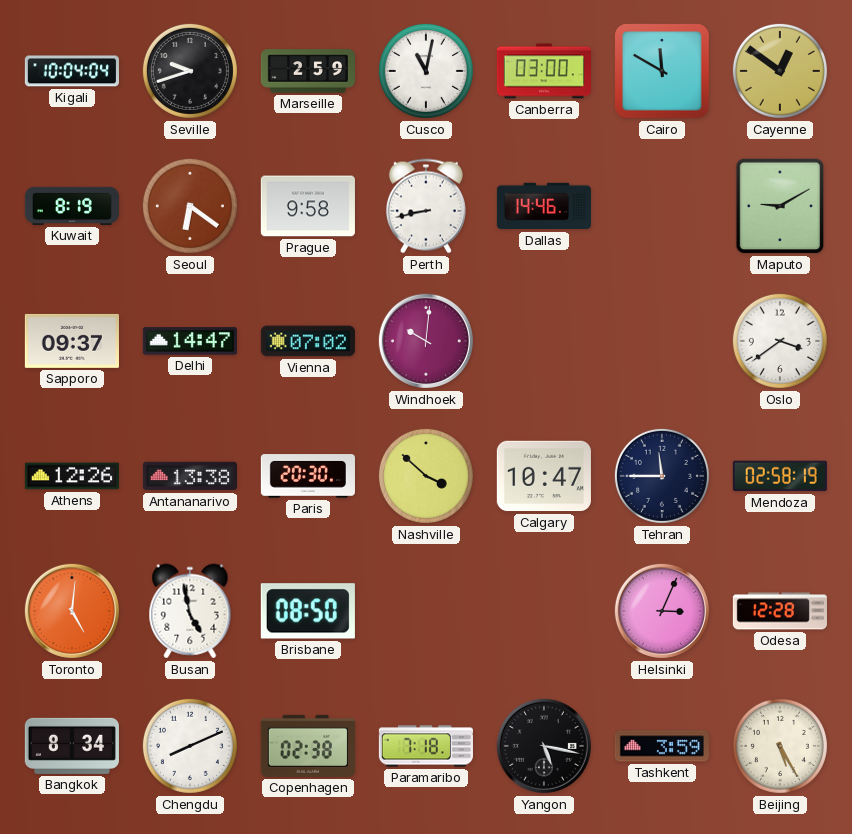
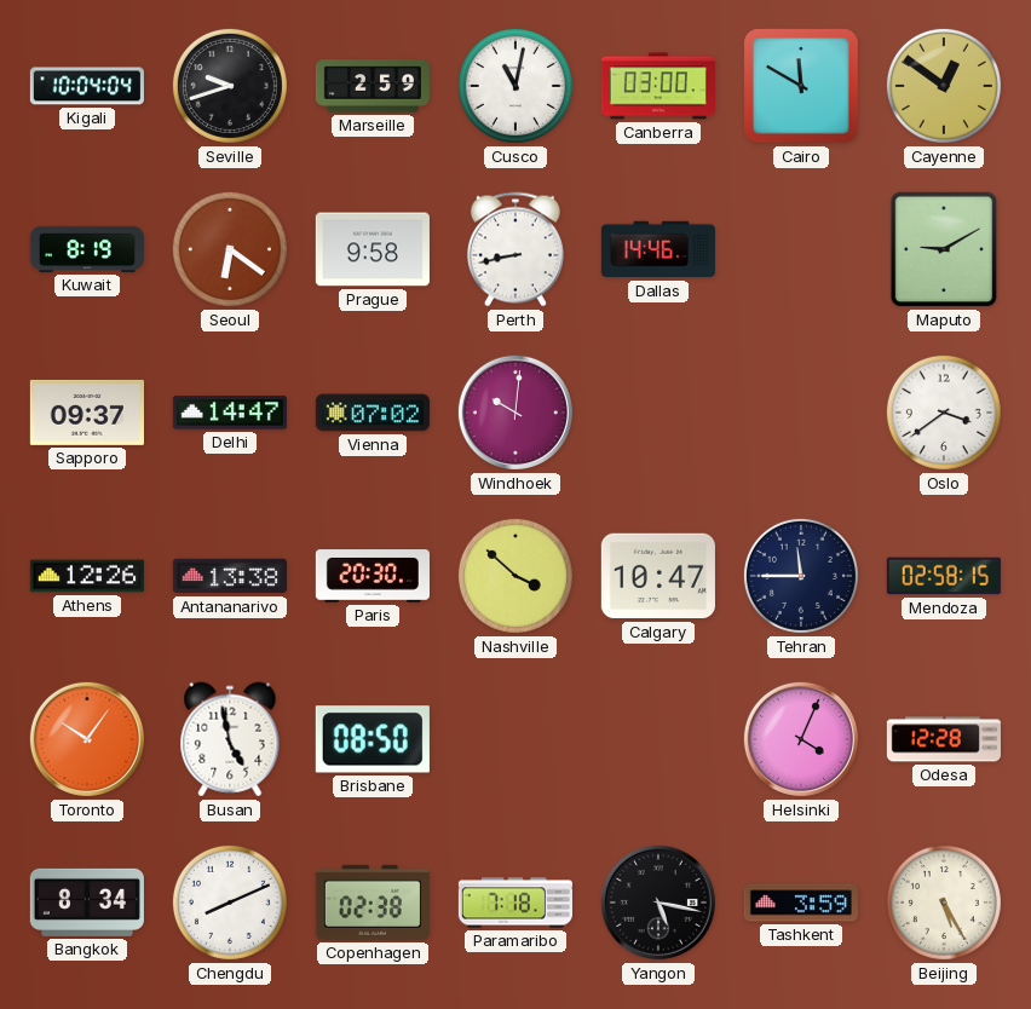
Mendoza: 02:58:19 -> 02:58:15
Toronto: 5:01 -> 10:06
Helsinki: 3:04 -> 4:04
